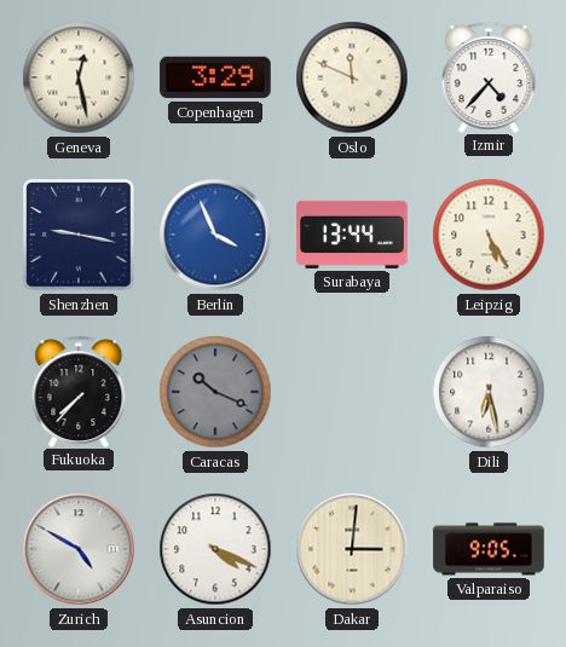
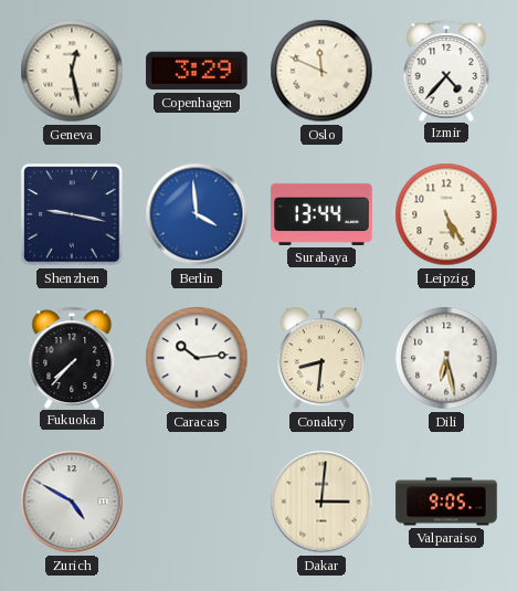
Berlin: 3:56 -> 3:59
Caracas: 10:19 -> 10:14
Caracas dial: grey -> white
Conakry: none -> 8:31
Asuncion: 4:19 -> none
